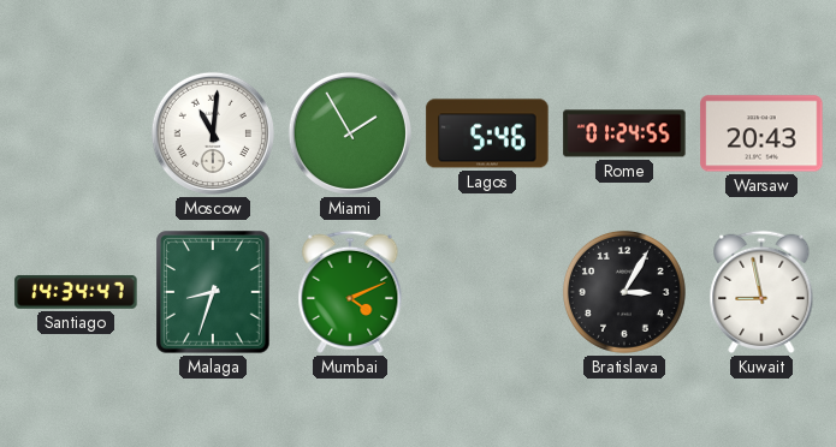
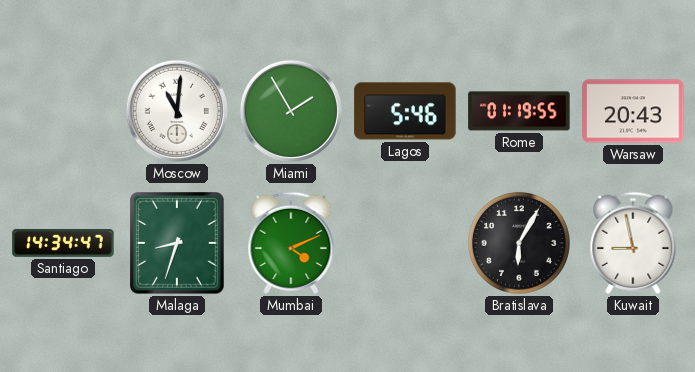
Rome: 01:24 -> 01:19
Bratislava: 3:05 -> 6:05
